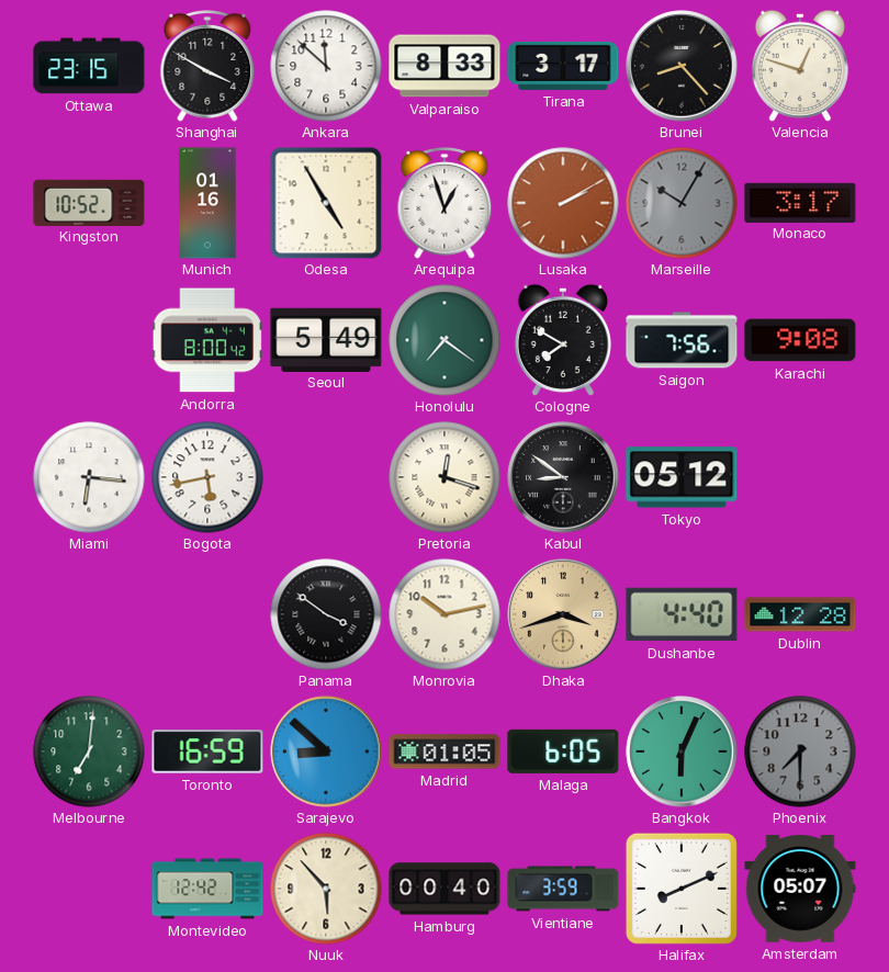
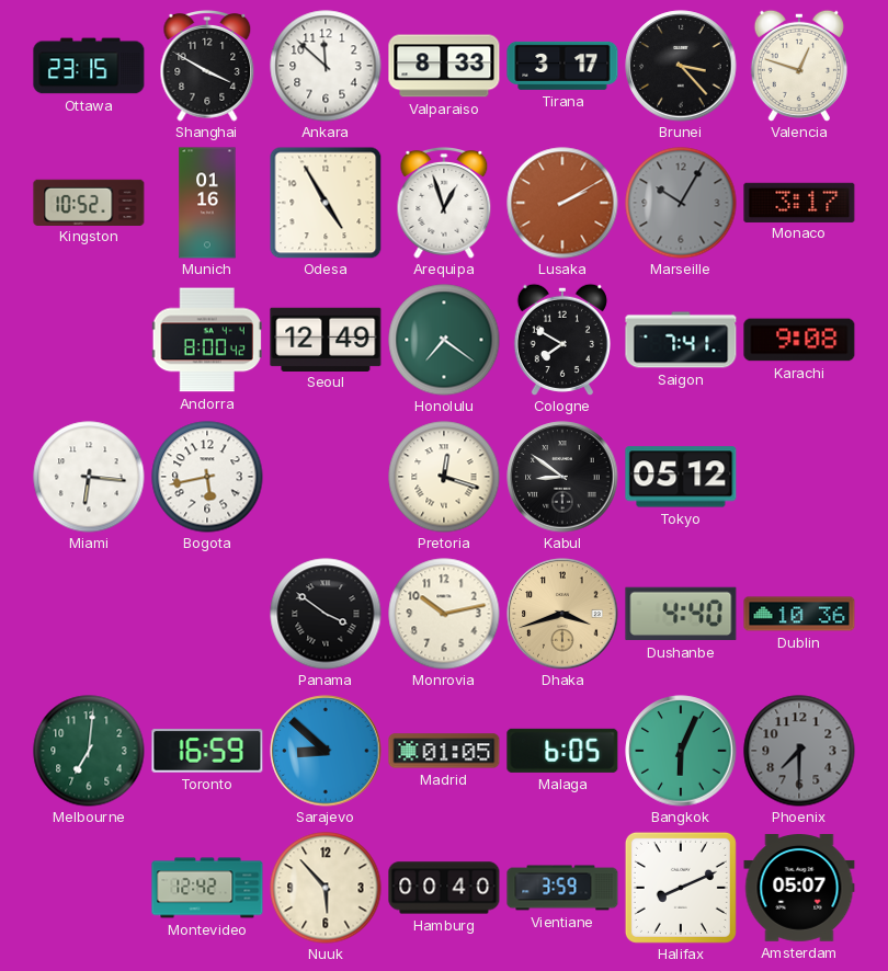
Brunei: 8:23 -> 3:23
Seoul: 5:49 -> 12:49
Saigon: 7:56 -> 7:41
Dublin: 12:28 -> 10:36
